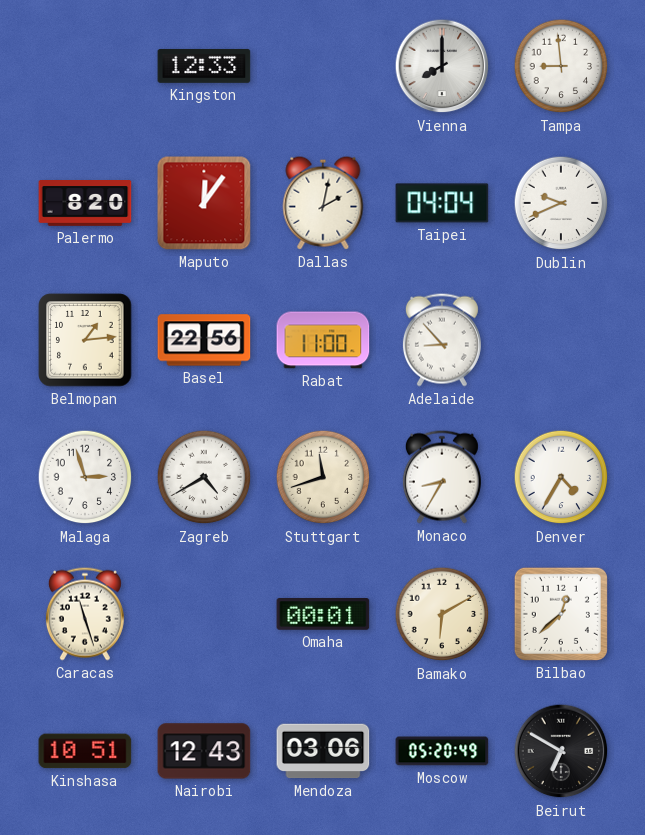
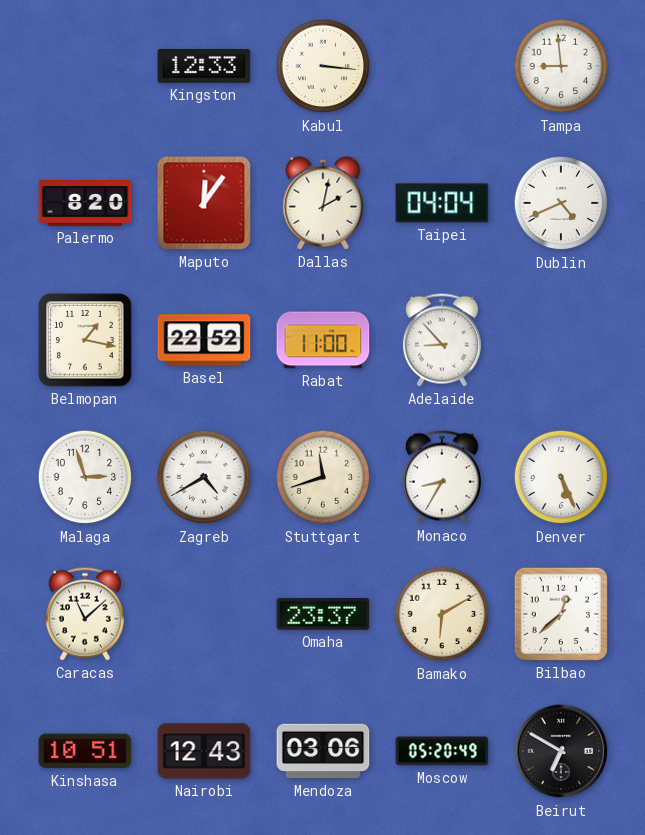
Kabul: none -> 3:16
Vienna: 8:00 -> none
Dublin: 9:41 -> 4:41
Belmopan: 1:14 -> 1:17
Basel: 22:56 -> 22:52
Denver: 4:35 -> 5:26
Caracas: 11:27 -> 11:08
Omaha: 00:01 -> 23:37
